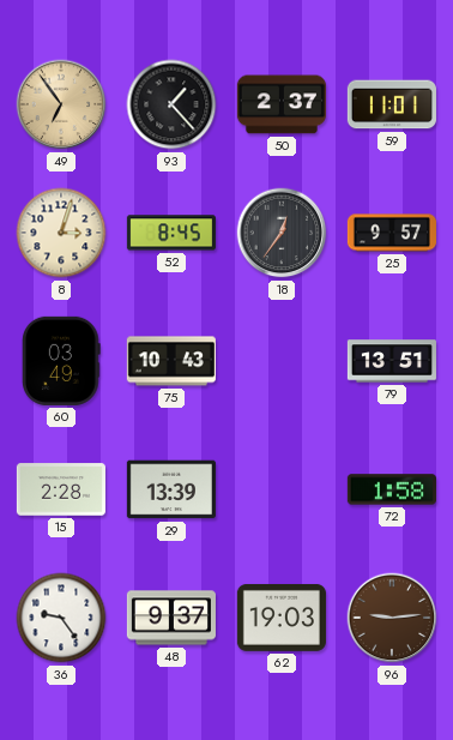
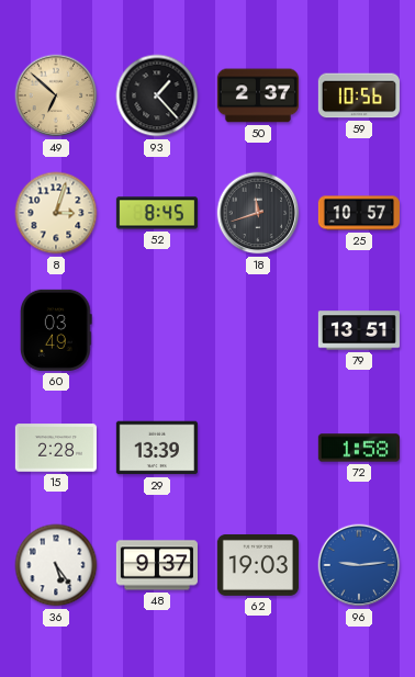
49: 6:54 -> 6:52
59: 11:01 -> 10:56
18: 12:36 -> 11:42
25: 9:57 -> 10:57
75: 10:43 -> none
36: 9:24 -> 5:24
96 dial: brown -> blue
